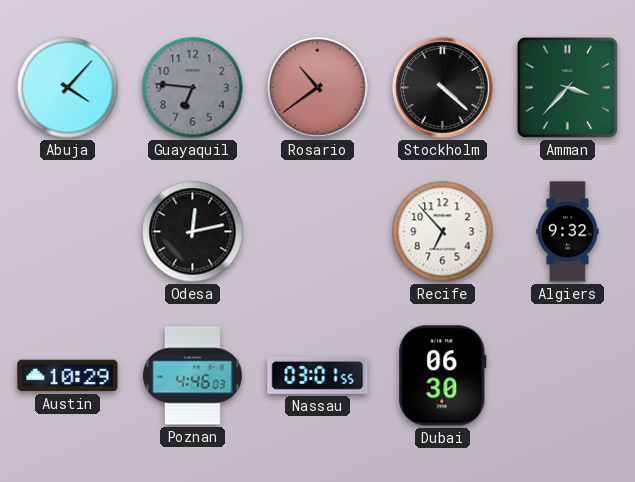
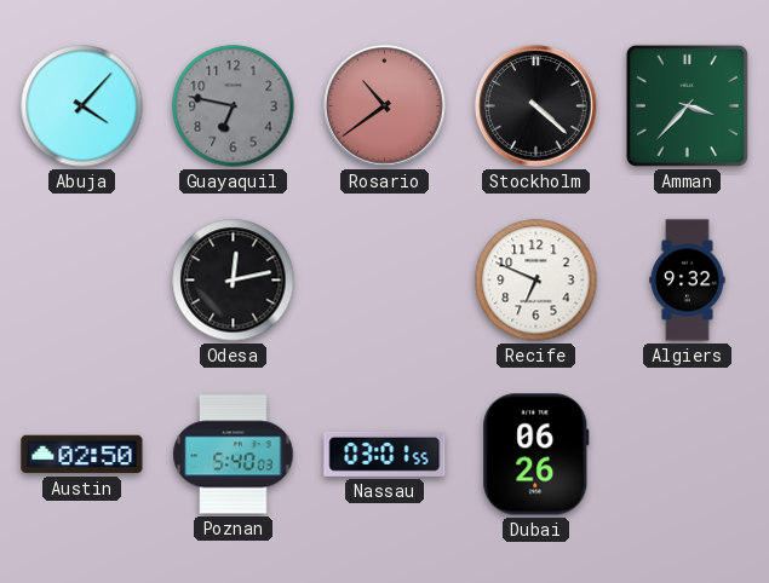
Guayaquil: 6:46 -> 6:47
Recife: 6:53 -> 6:49
Austin: 10:29 -> 02:50
Poznan: 4:46 -> 5:40
Dubai: 06:30 -> 06:26
